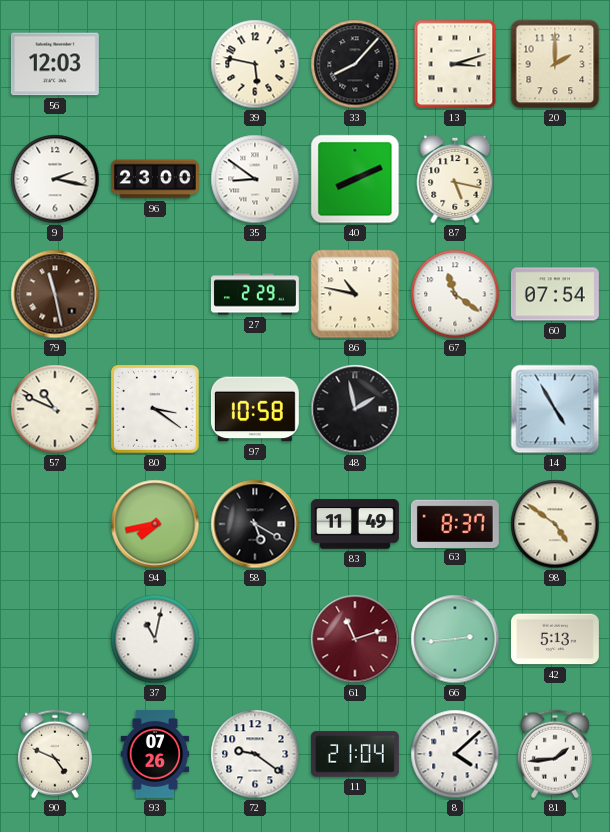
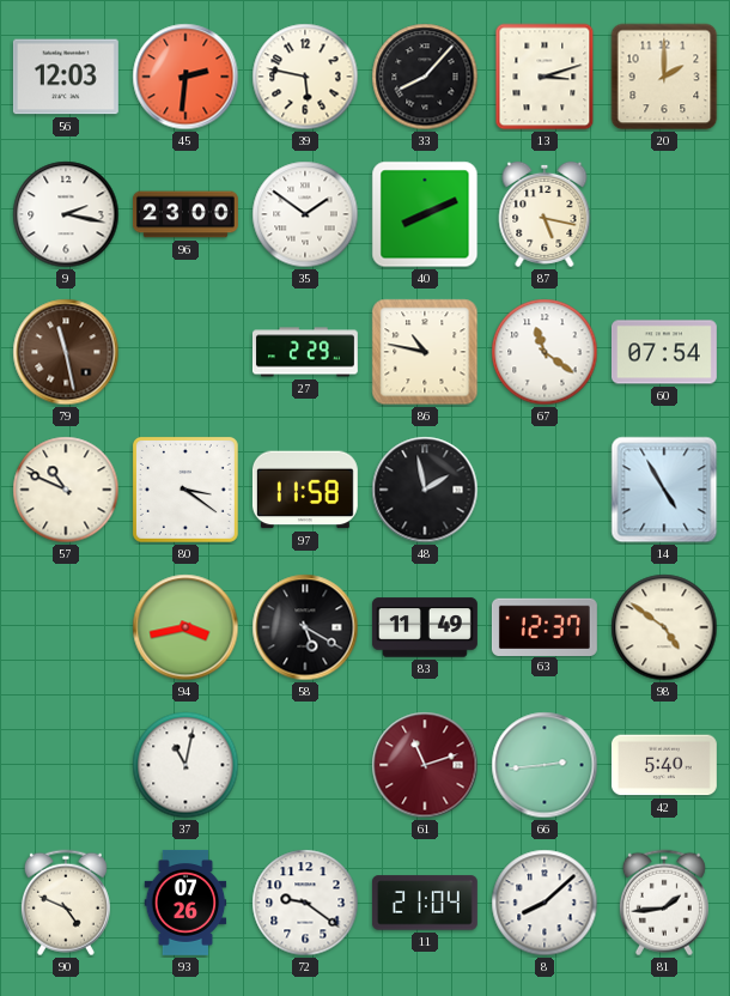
45: none -> 2:31
35: 8:51 -> 1:51
97: 10:58 -> 11:58
94: 7:43 -> 3:43
63: 8:37 -> 12:37
42: 5:13 -> 5:40
8: 4:08 -> 8:08
